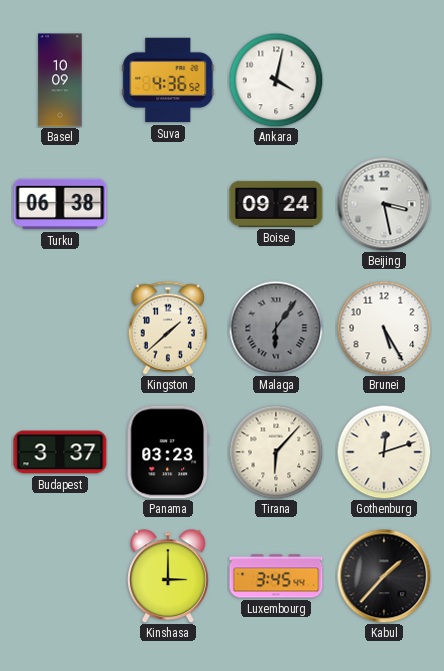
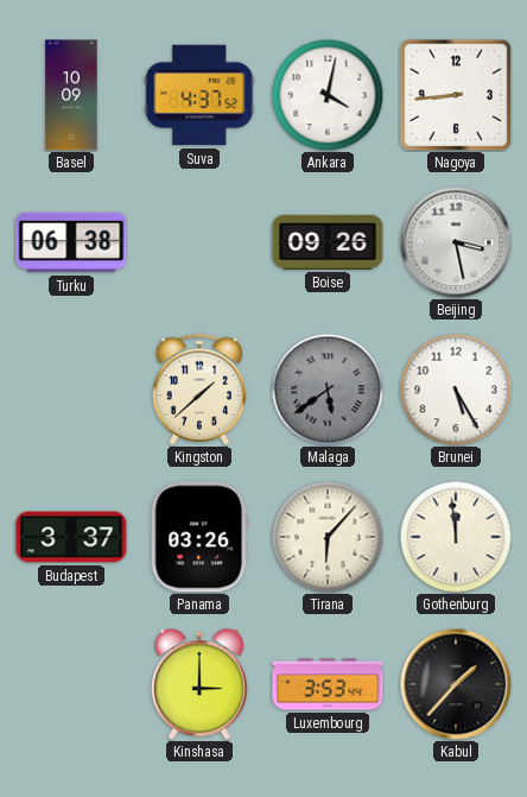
Suva: 4:36 -> 4:37
Nagoya: none -> 8:44
Boise: 09:24 -> 09:26
Malaga: 6:06 -> 5:39
Panama: 03:23 -> 03:26
Gothenburg: 12:12 -> 11:59
Luxembourg: 3:45 -> 3:53
